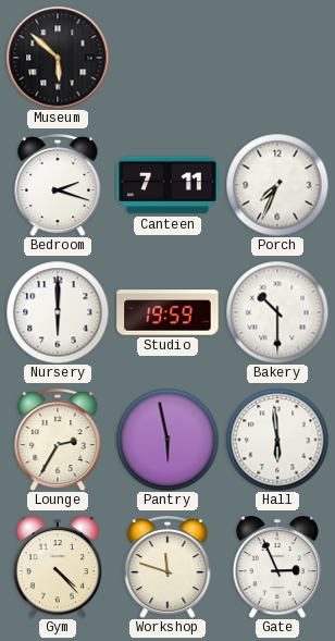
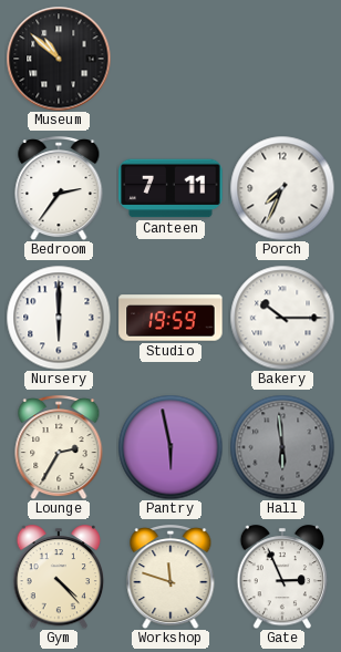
Museum: 5:52 -> 10:52
Bedroom: 2:18 -> 2:36
Bakery: 10:30 -> 10:15
Hall dial: white -> grey
